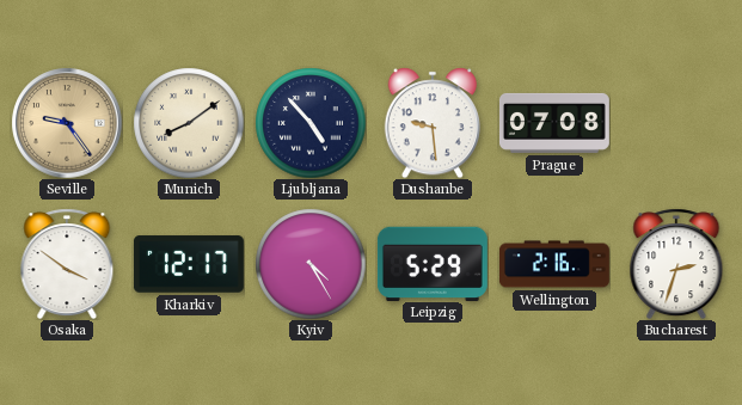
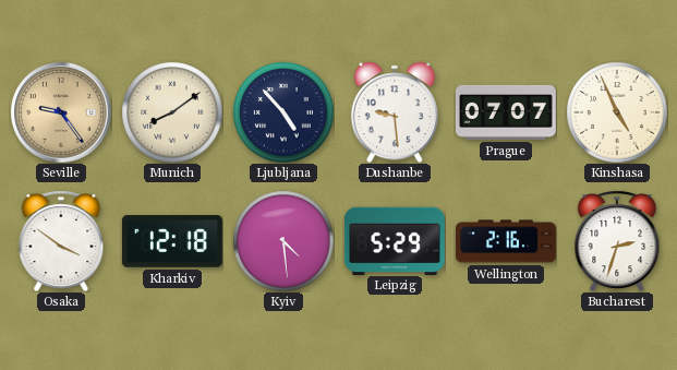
Prague: 07:08 -> 07:07
Kinshasa: none -> 4:56
Kharkiv: 12:17 -> 12:18
Kyiv: 4:25 -> 4:29
